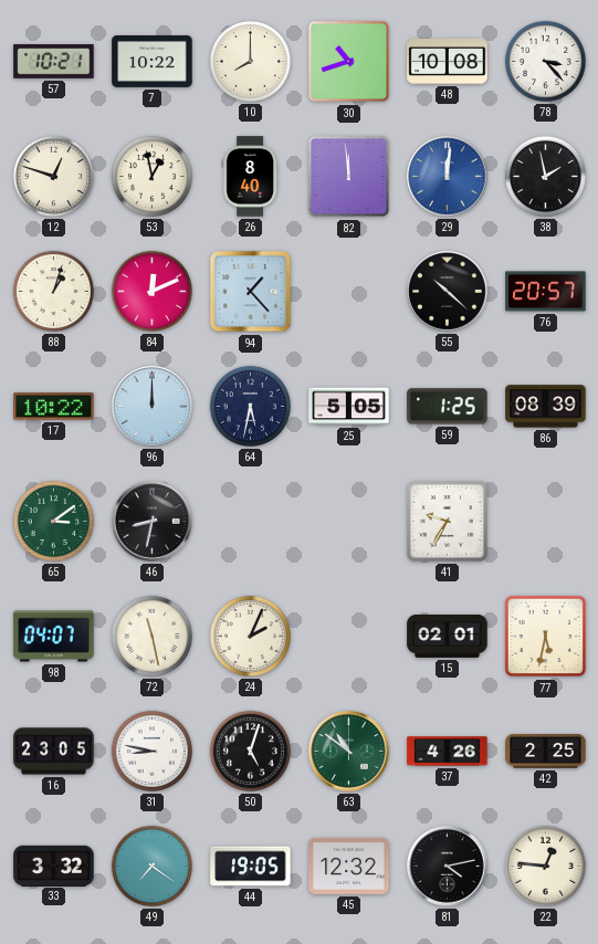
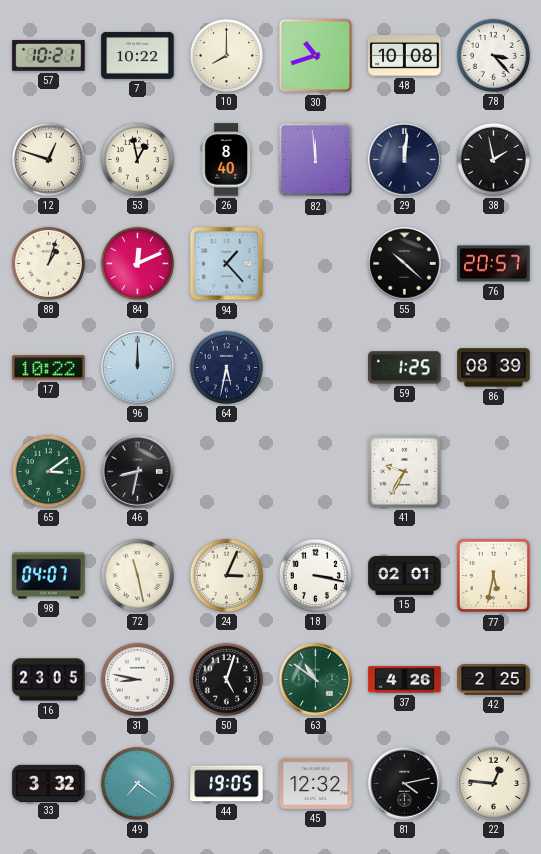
29 dial: blue -> navy
25: 5:05 -> none
24: 2:04 -> 3:04
18: none -> 3:17
